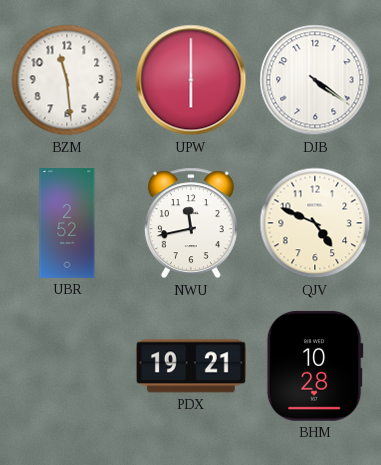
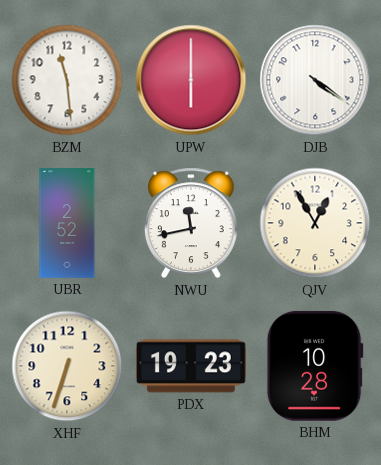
QJV: 4:49 -> 12:55
XHF: none -> 6:33
PDX: 19:21 -> 19:23
